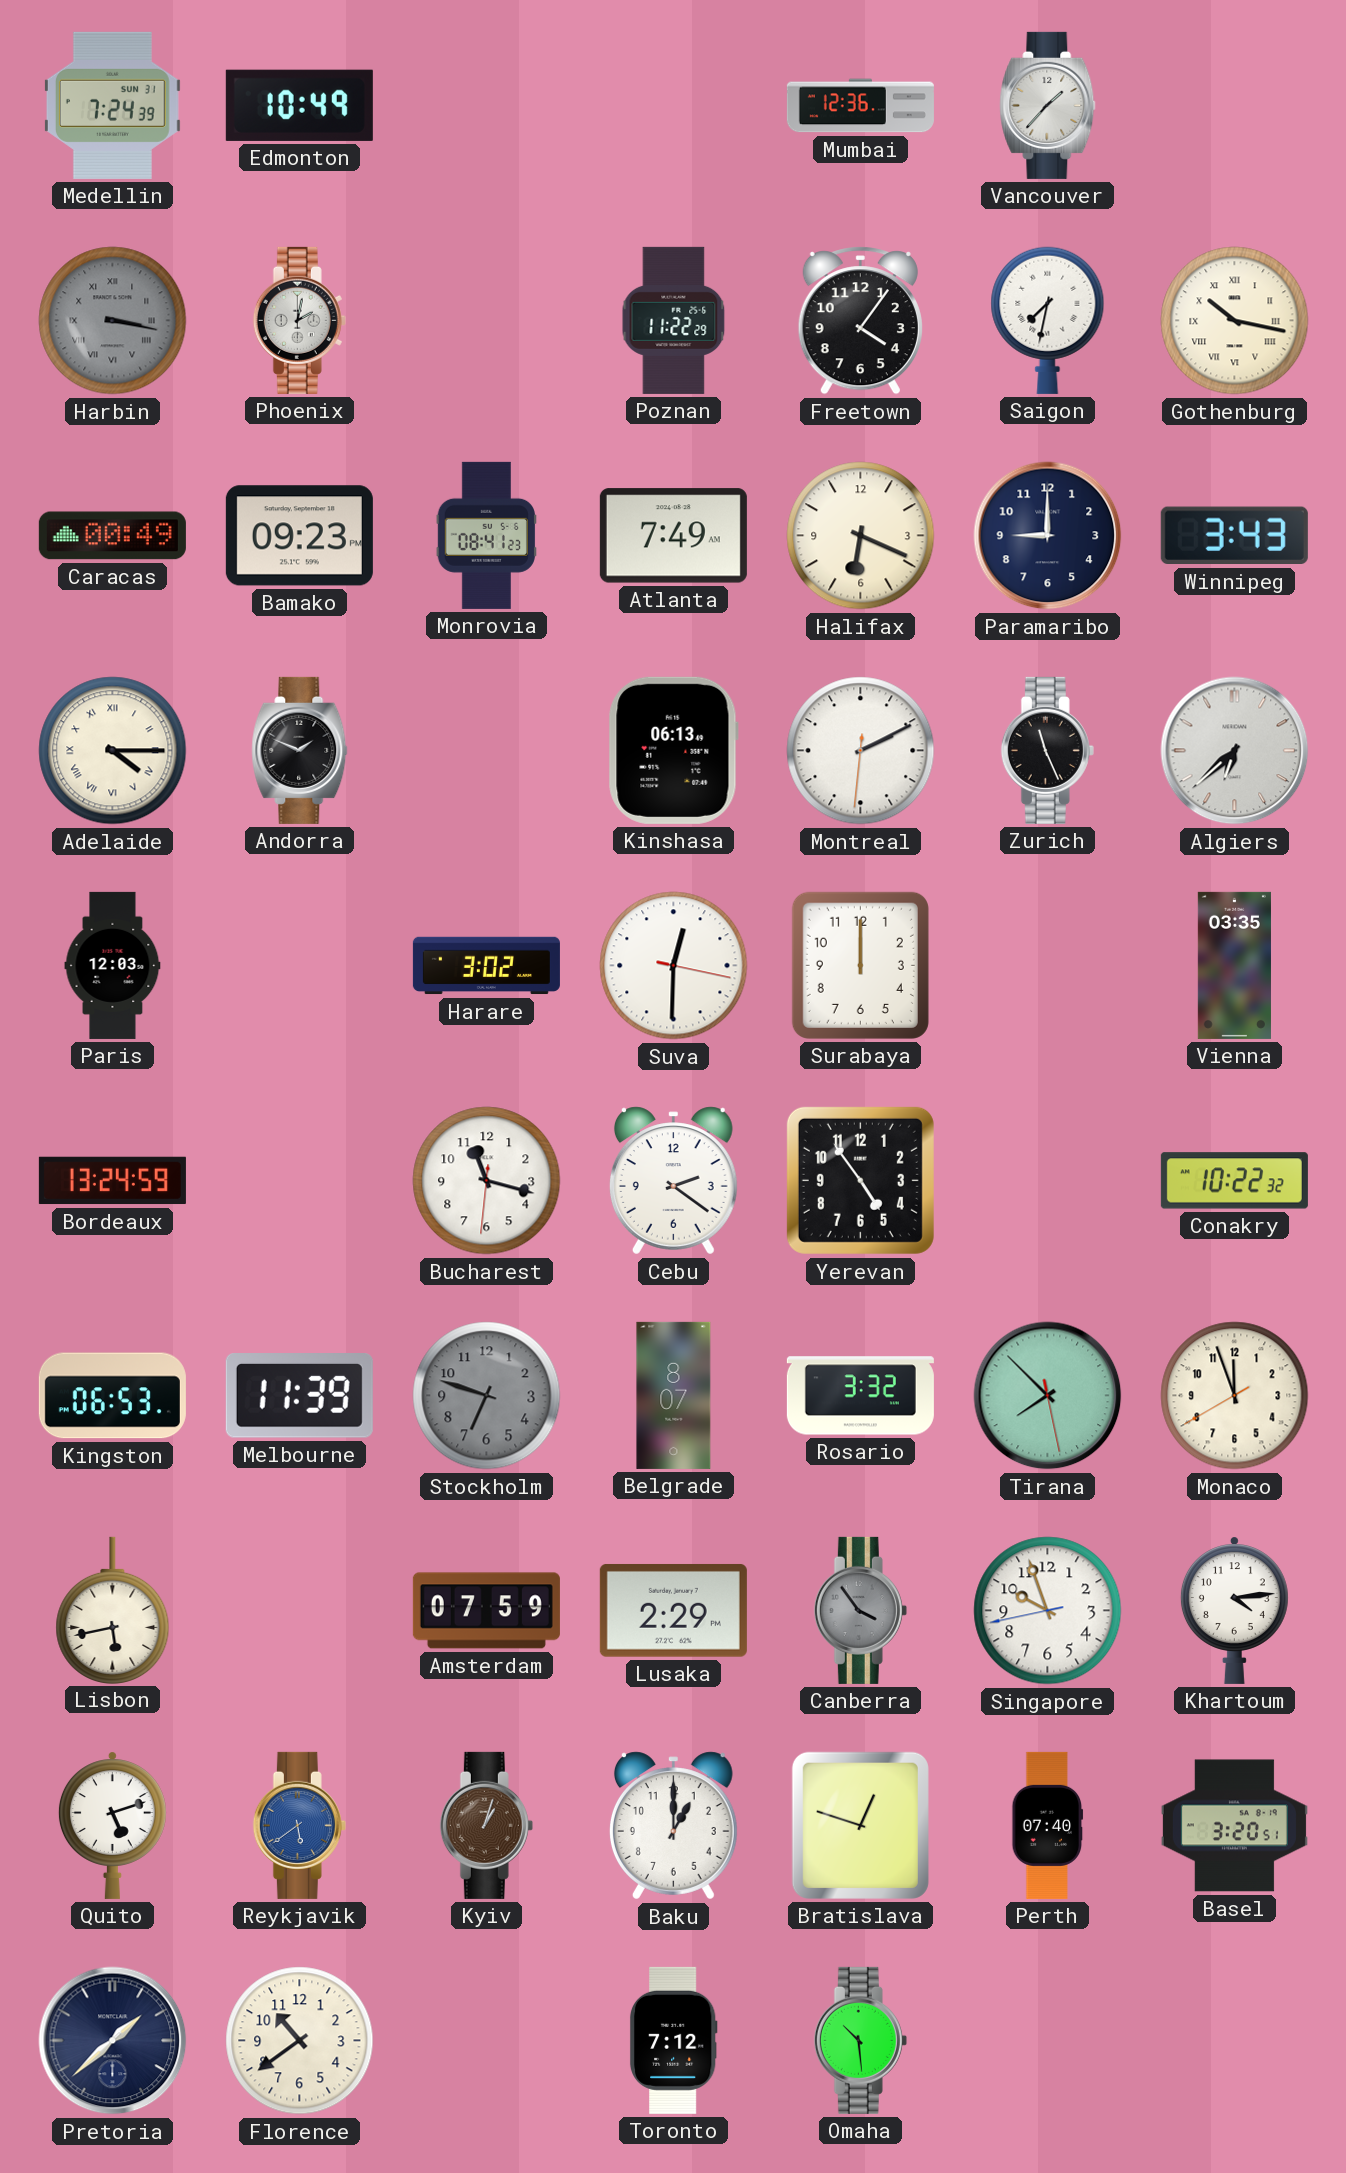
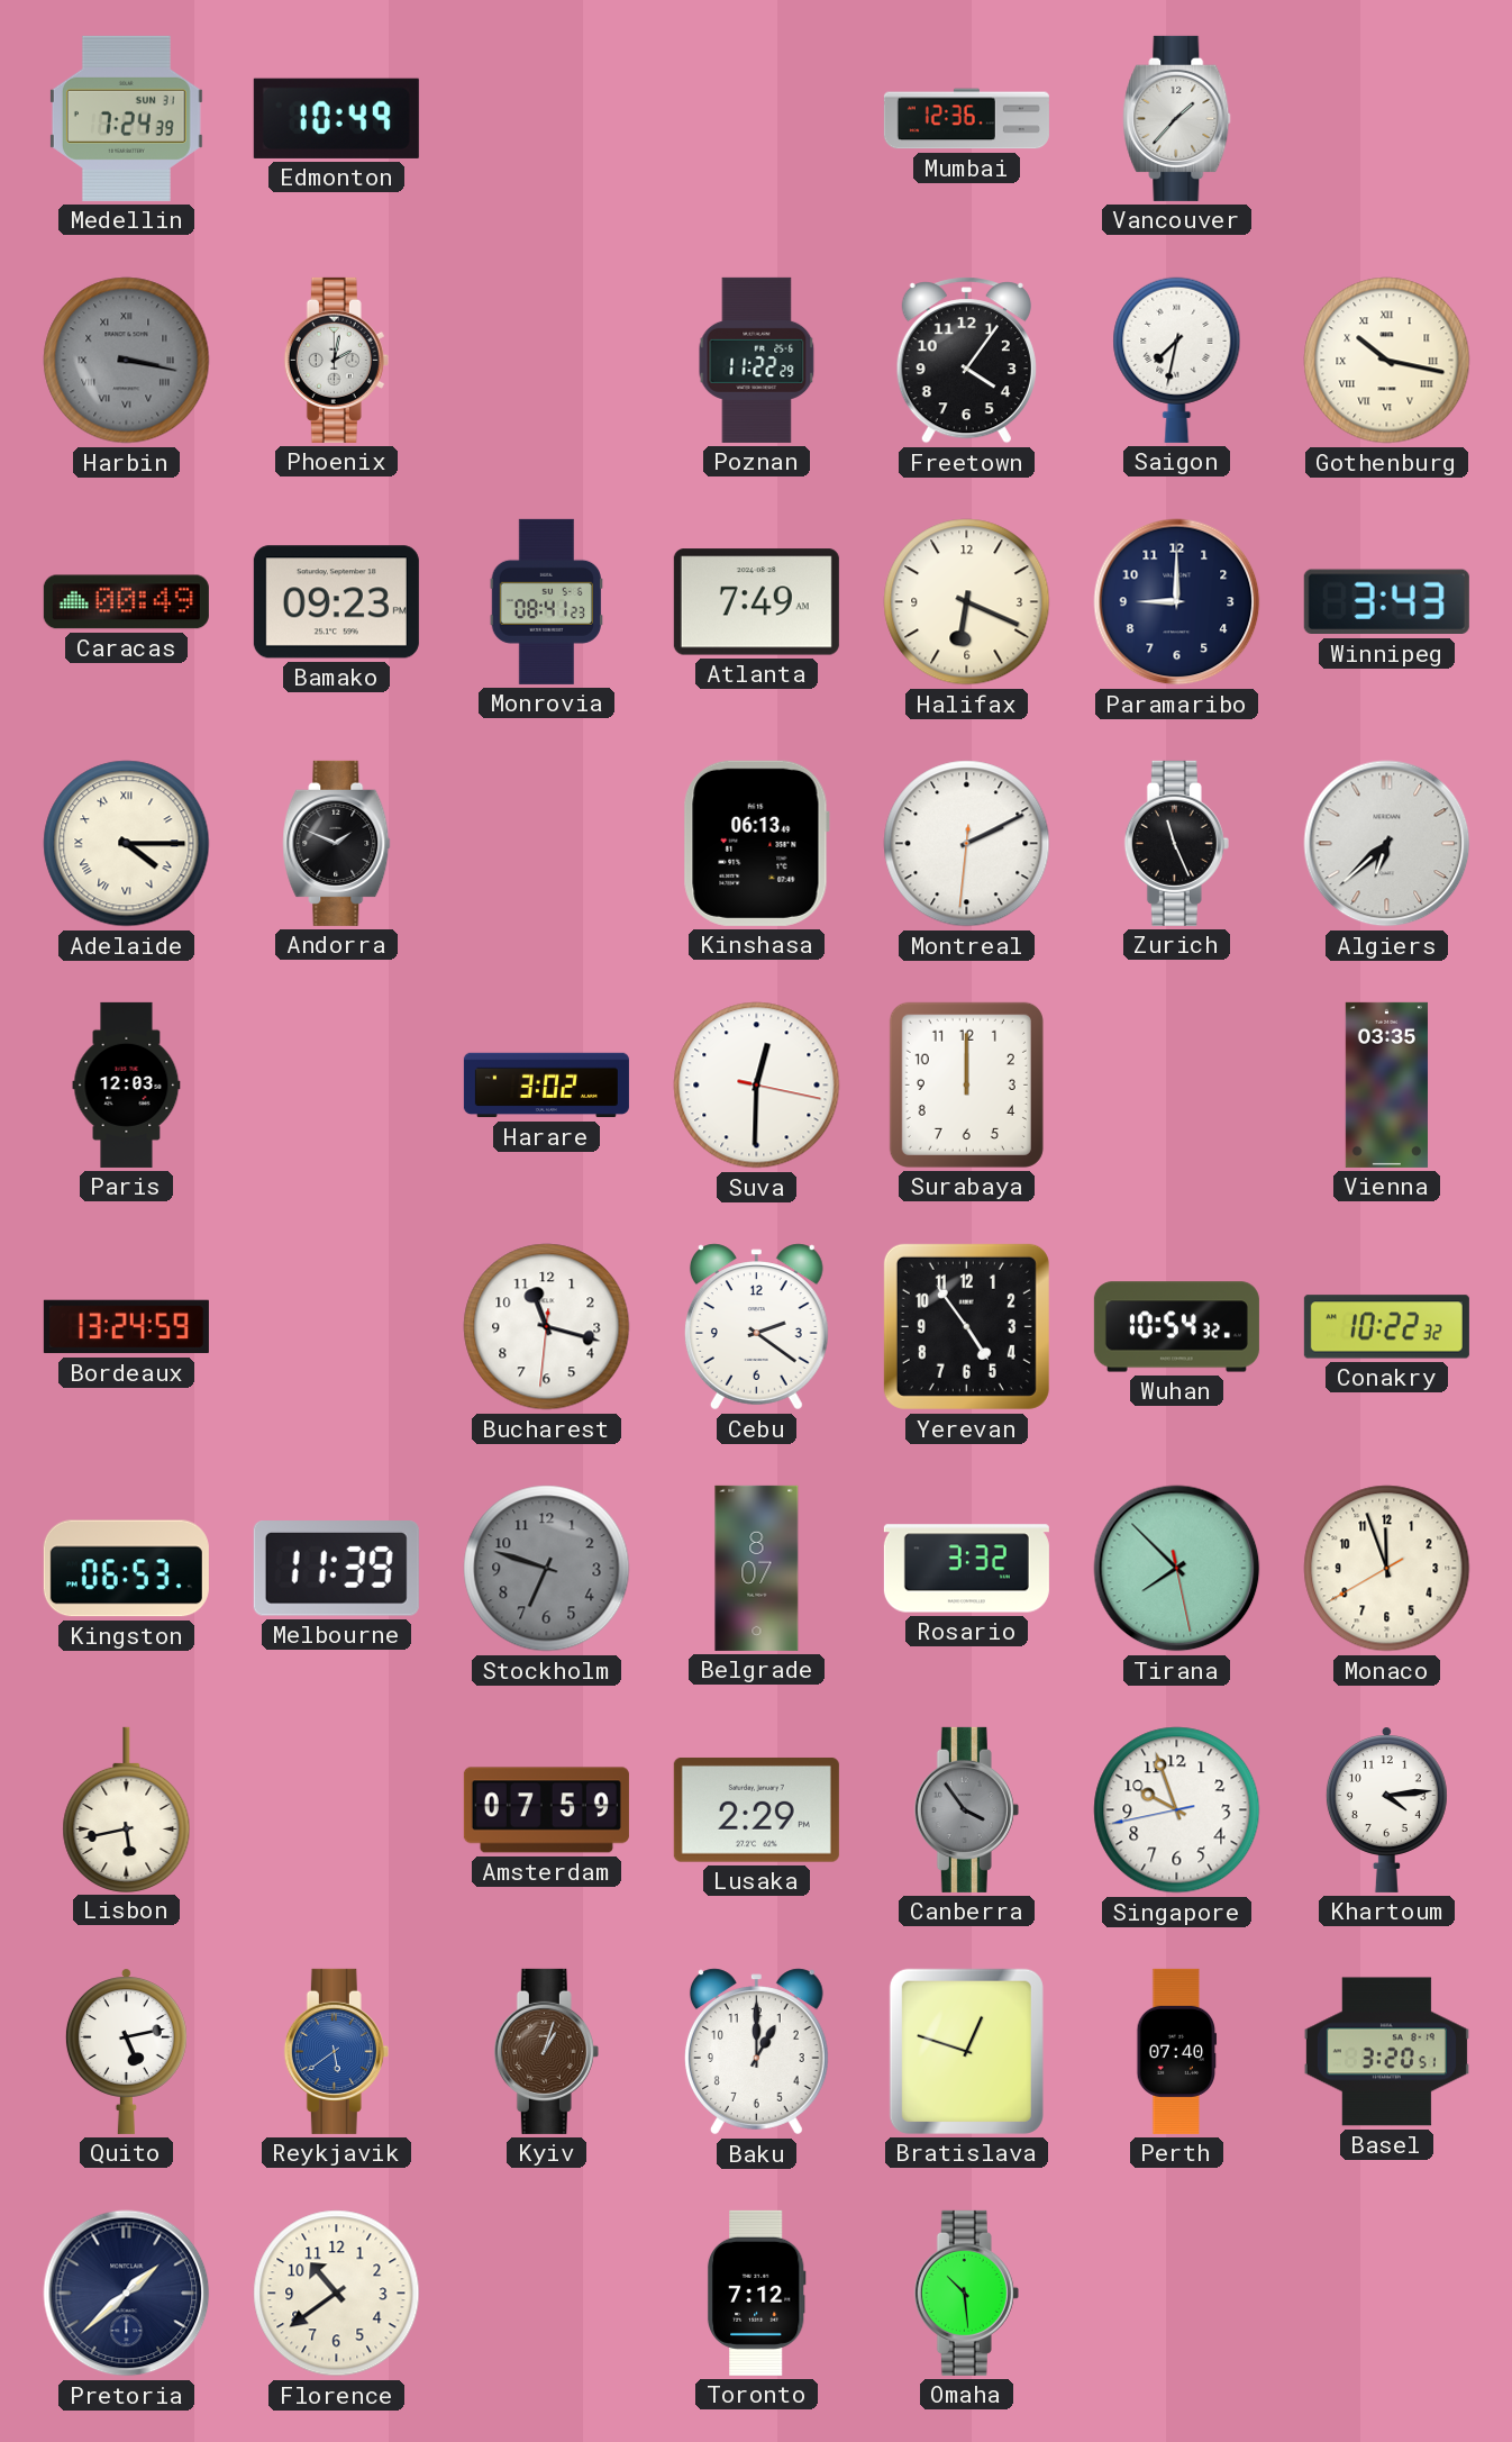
Wuhan: none -> 10:54
Quito: 5:12 -> 5:13
